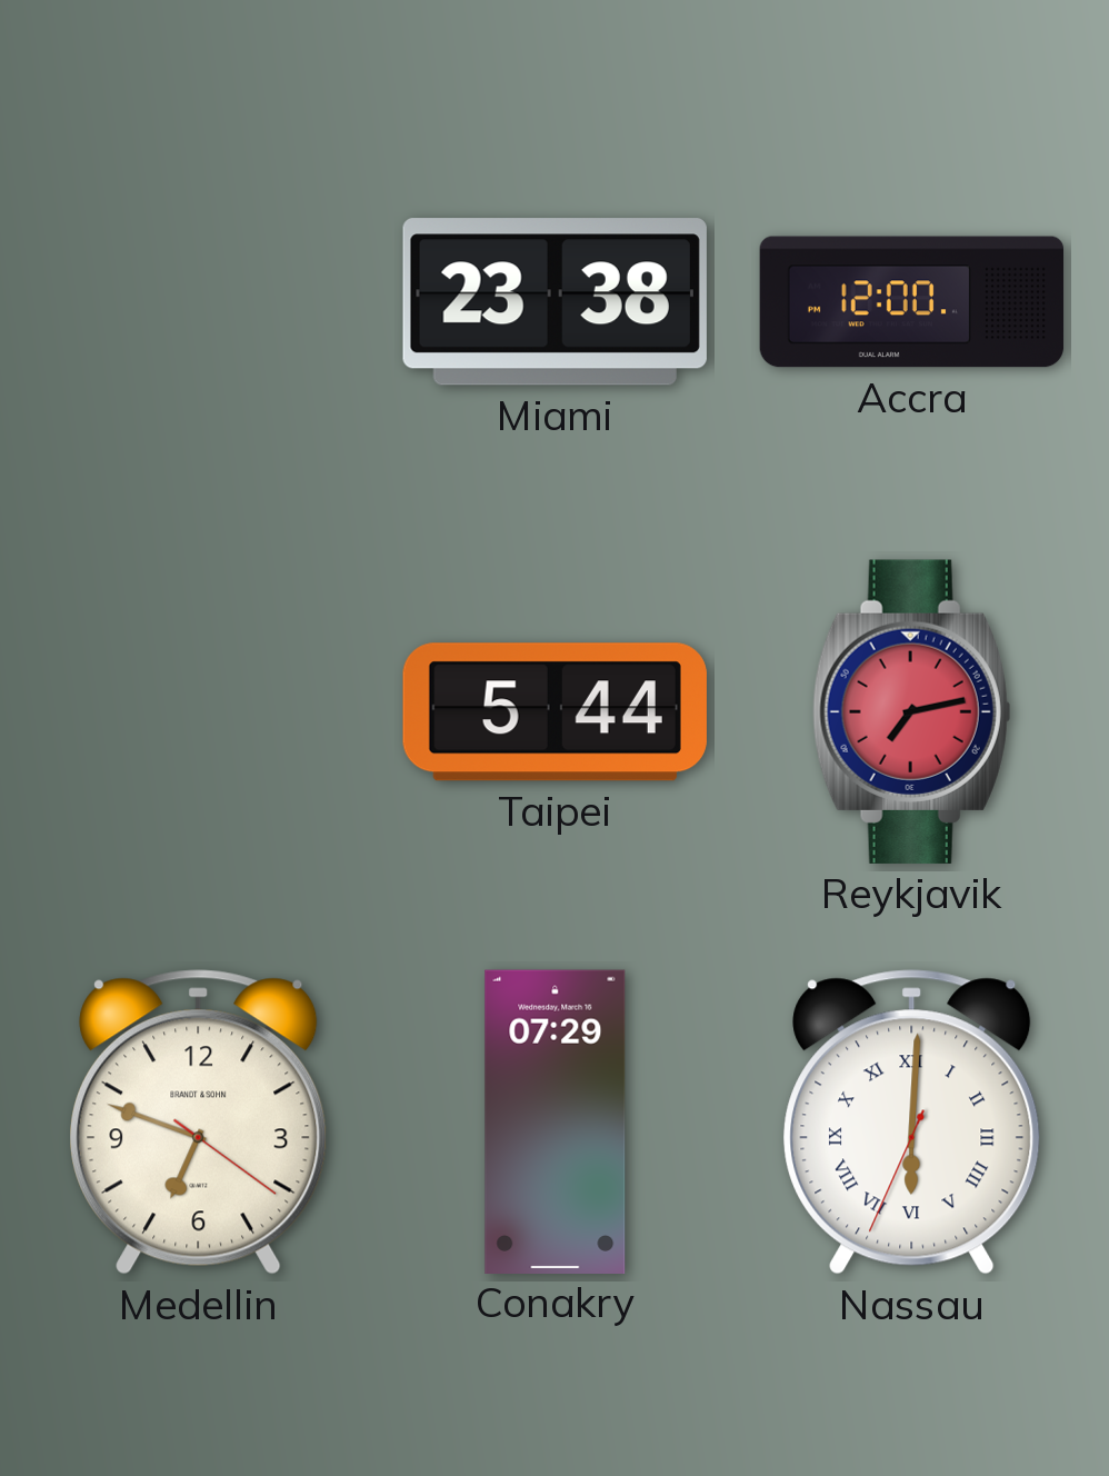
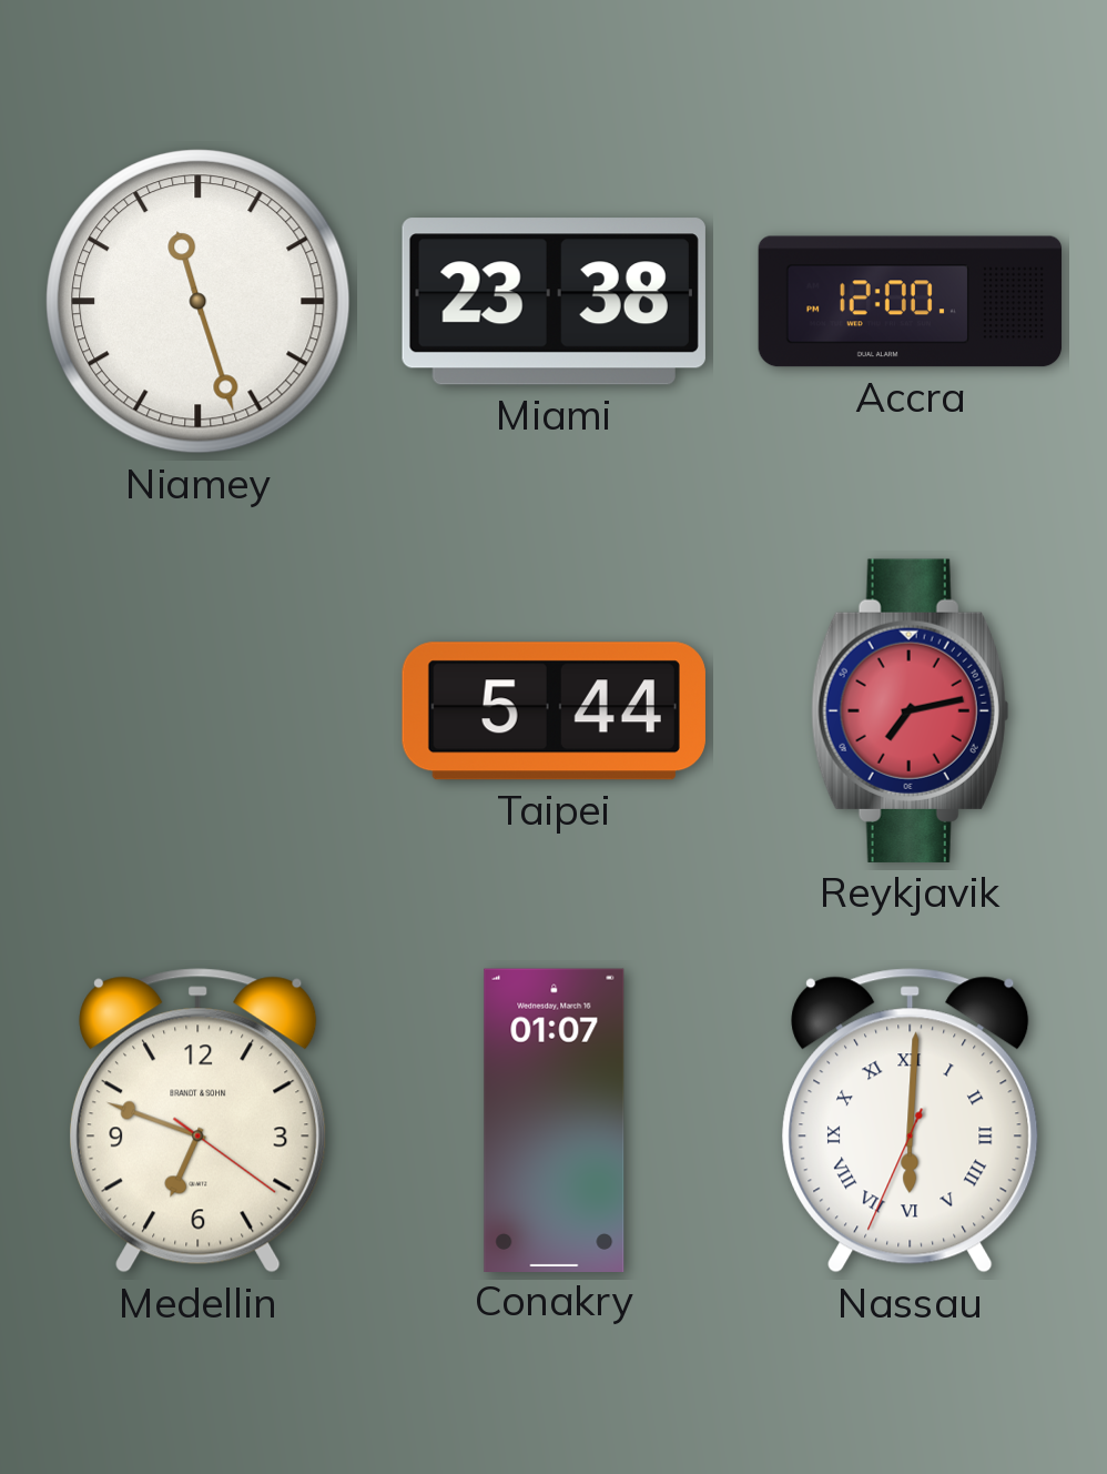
Niamey: none -> 11:27
Conakry: 07:29 -> 01:07
